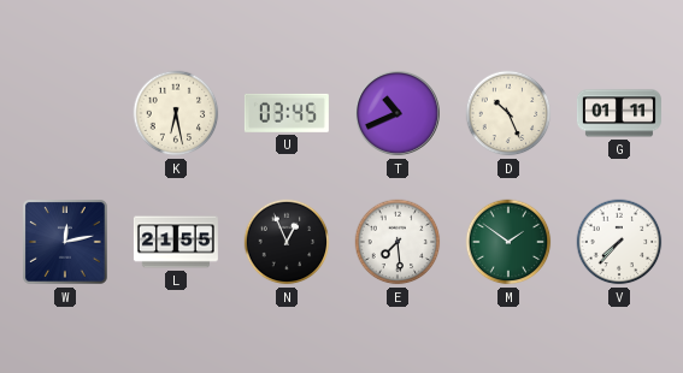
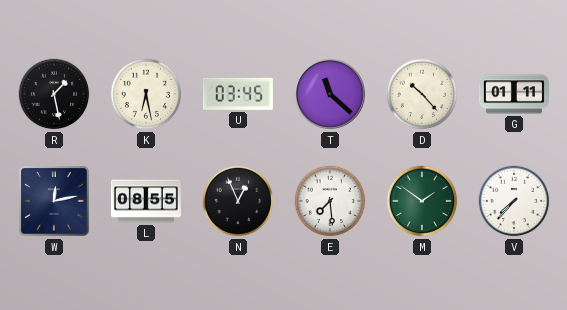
R: none -> 1:28
T: 10:41 -> 11:22
D: 10:26 -> 10:23
L: 21:55 -> 08:55
